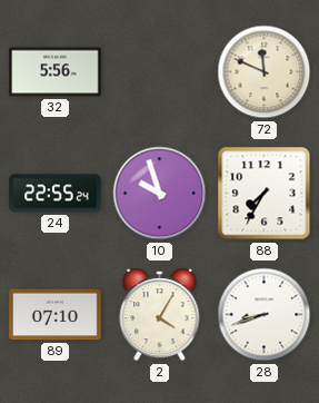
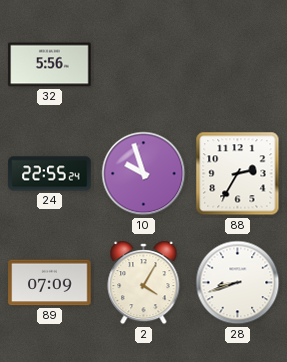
72: 11:49 -> none
88: 7:35 -> 2:35
89: 07:10 -> 07:09
